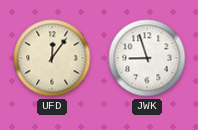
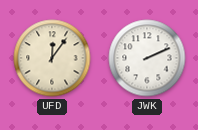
JWK: 8:57 -> 2:11
